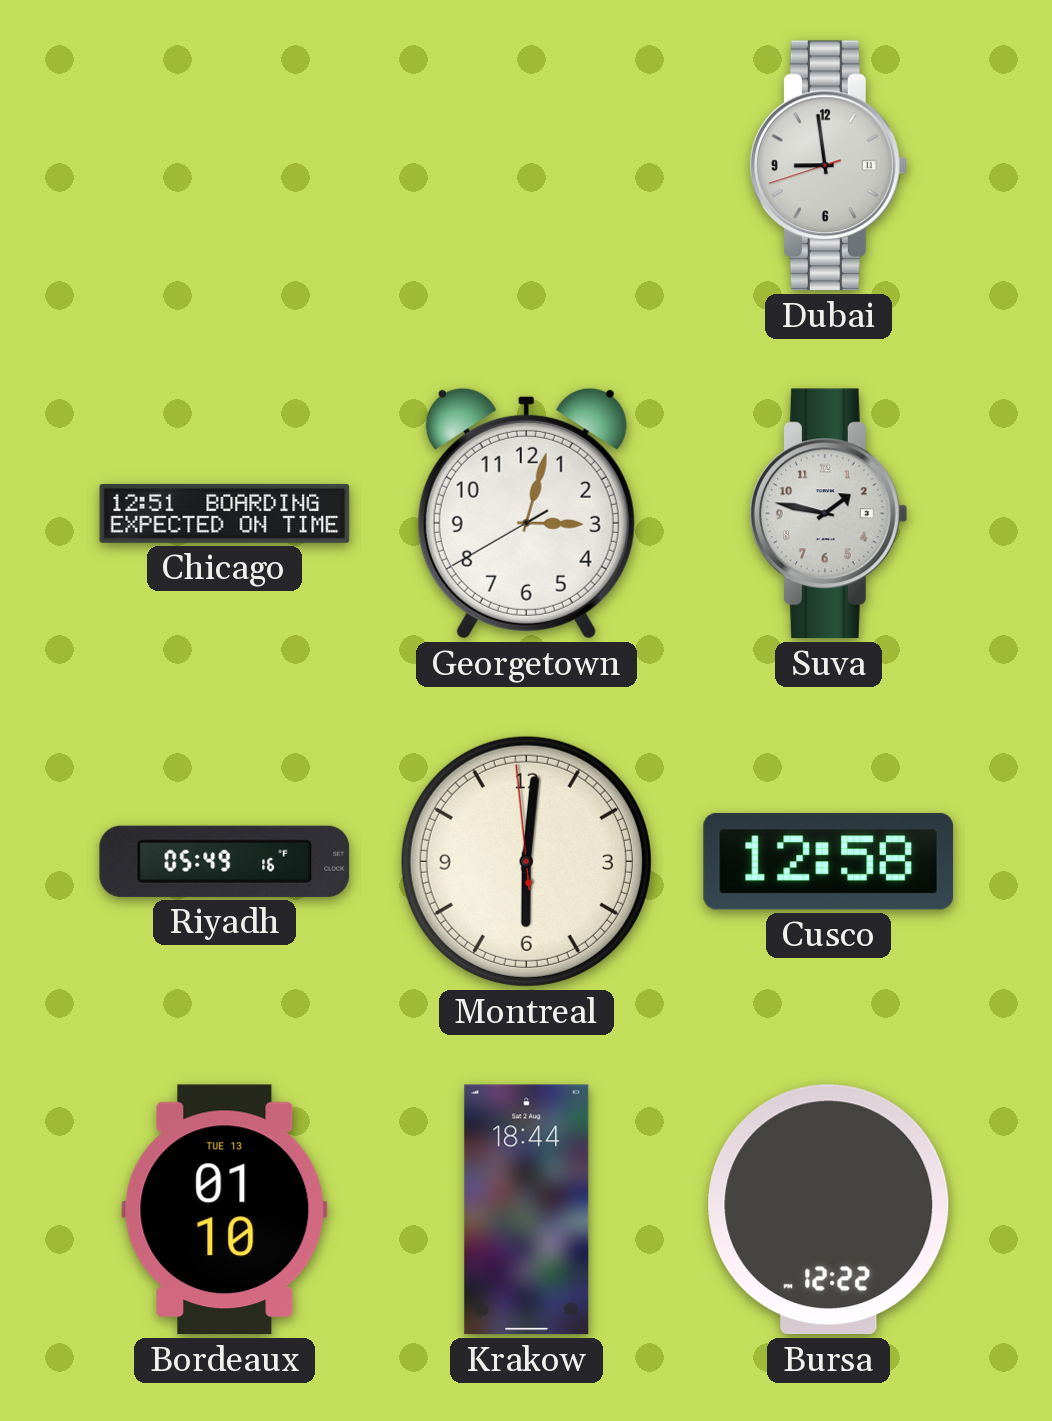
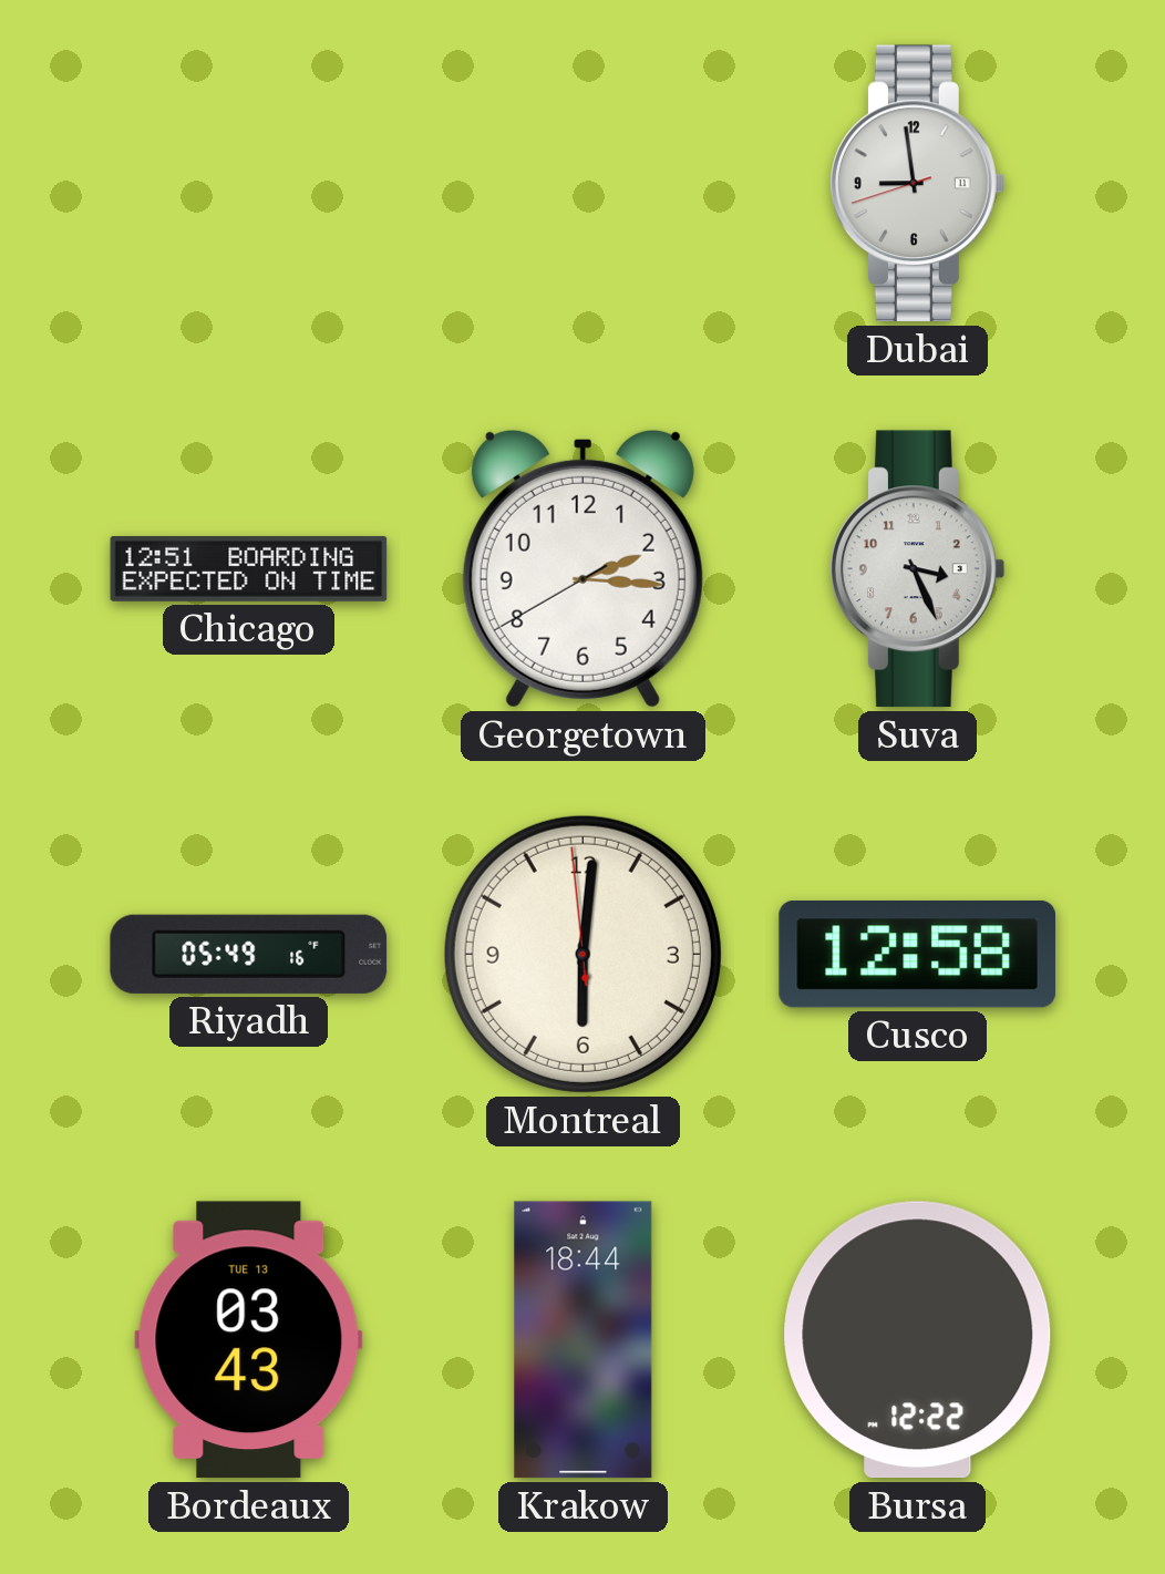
Georgetown: 3:02 -> 2:15
Suva: 1:47 -> 3:26
Bordeaux: 01:10 -> 03:43
